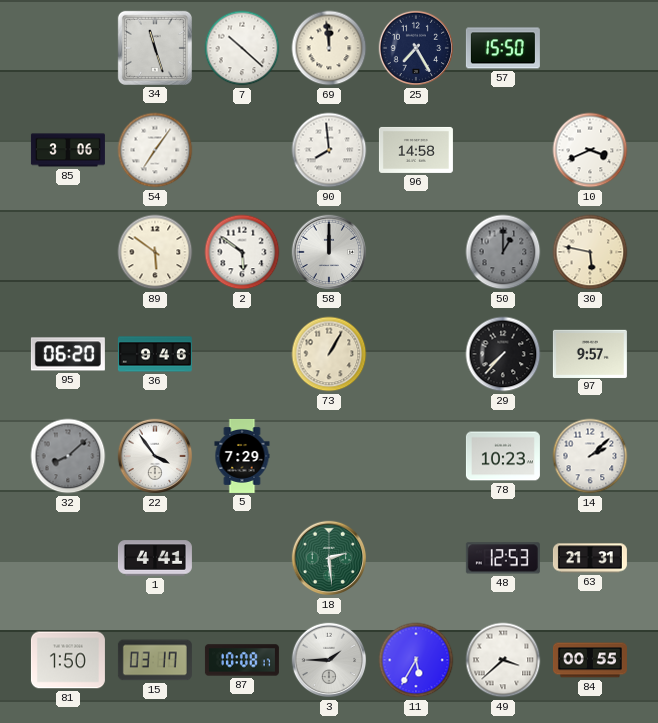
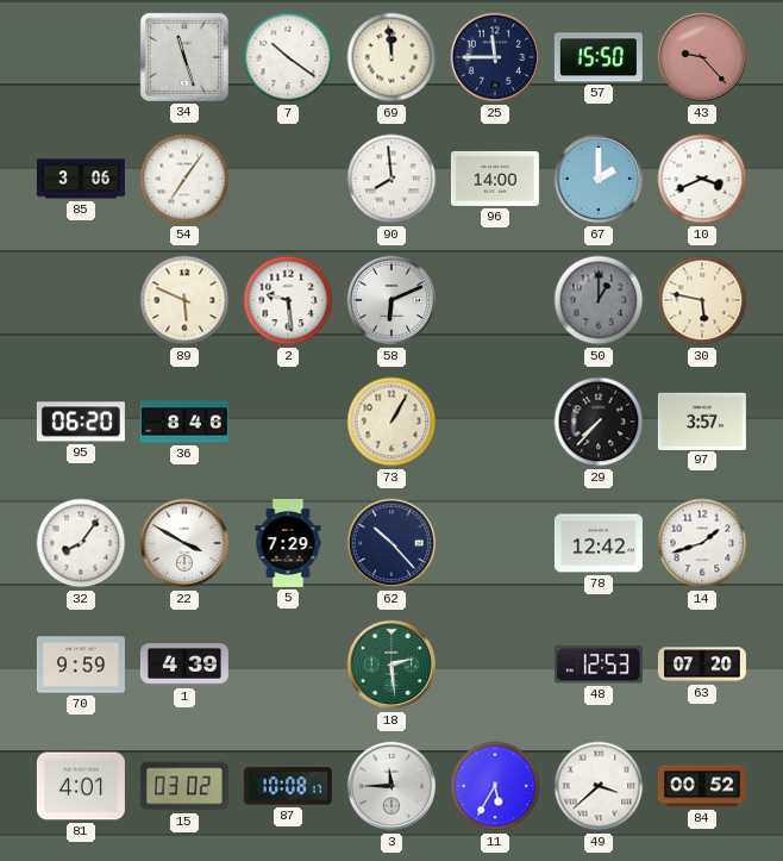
7: 10:22 -> 10:21
25: 7:25 -> 11:45
43: none -> 9:23
96: 14:58 -> 14:00
67: none -> 2:00
89: 5:51 -> 5:49
2: 5:51 -> 9:29
58: 12:00 -> 6:11
36: 9:46 -> 8:46
97: 9:57 -> 3:57
32: 8:08 -> 8:06
32 dial: grey -> white
22: 3:54 -> 3:50
62: none -> 10:23
78: 10:23 -> 12:42
14: 2:08 -> 1:42
70: none -> 9:59
1: 4:41 -> 4:39
63: 21:31 -> 07:20
81: 1:50 -> 4:01
15: 03:17 -> 03:02
3: 1:45 -> 11:45
84: 00:55 -> 00:52
